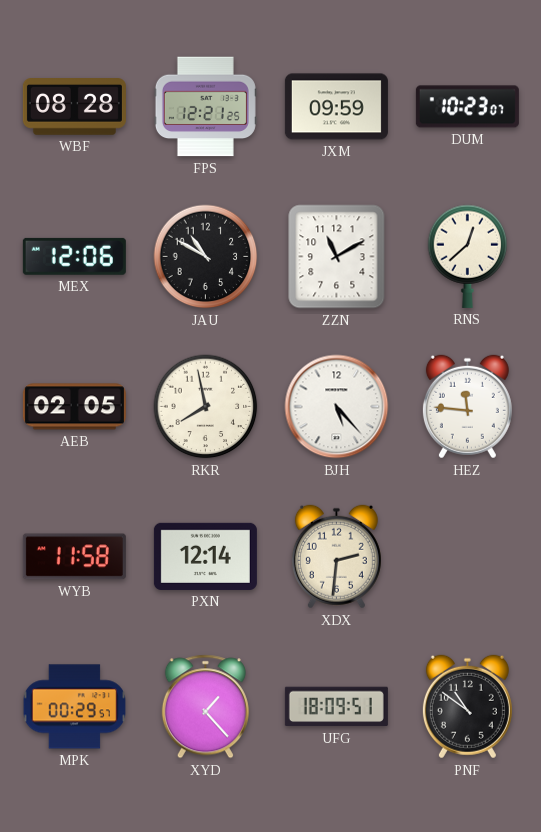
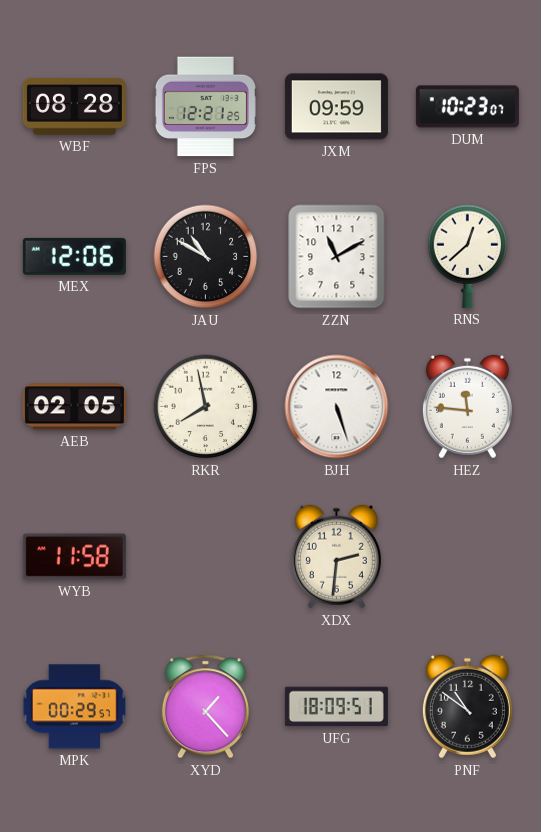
BJH: 5:23 -> 5:27
PXN: 12:14 -> none
